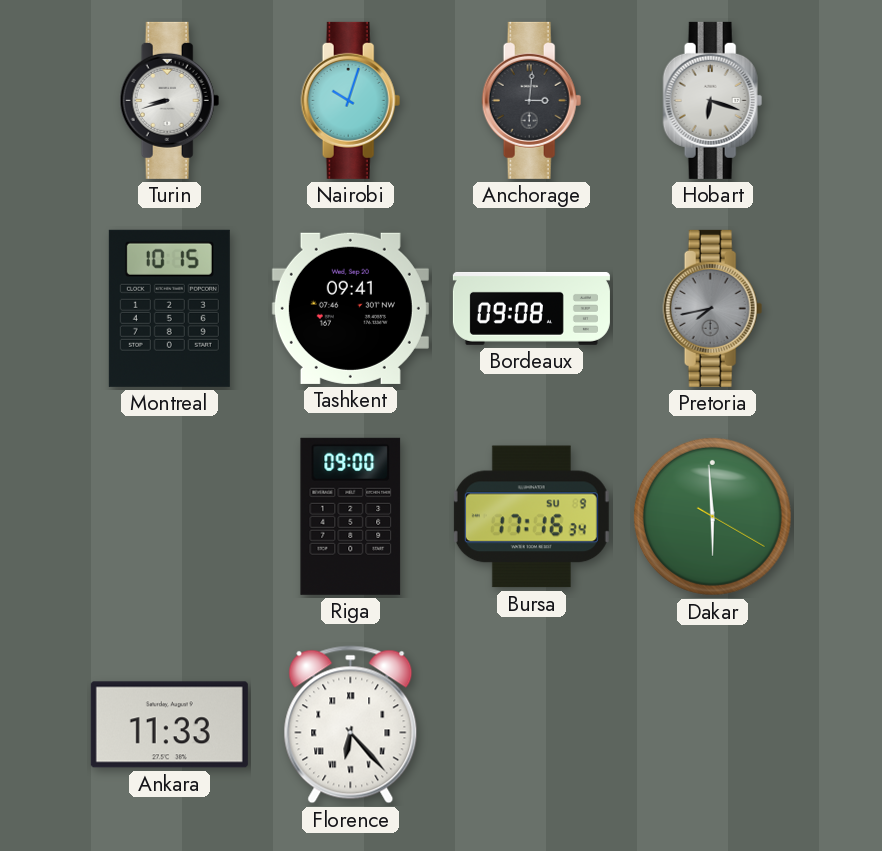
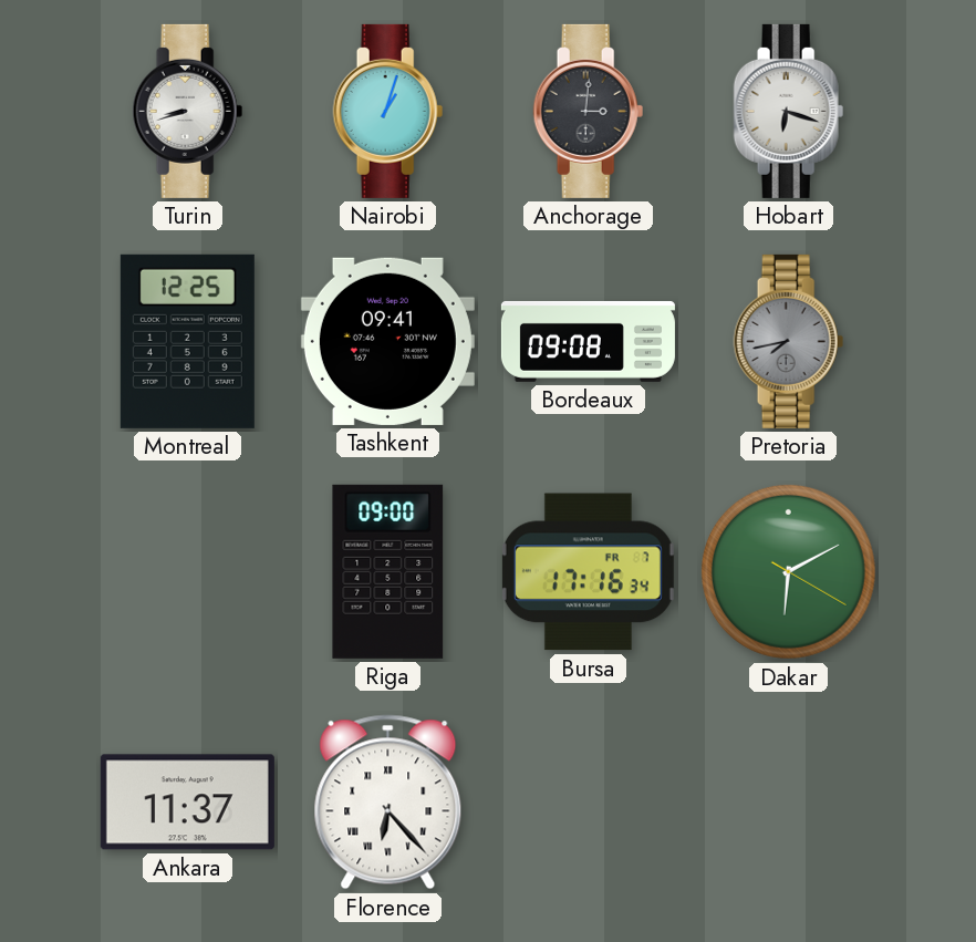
Nairobi: 10:03 -> 1:03
Montreal: 10:15 -> 12:25
Bursa date: SU 9 -> FR 7
Dakar: 5:59 -> 6:10
Ankara: 11:33 -> 11:37
